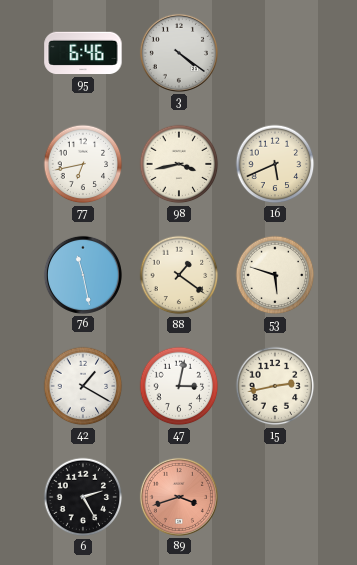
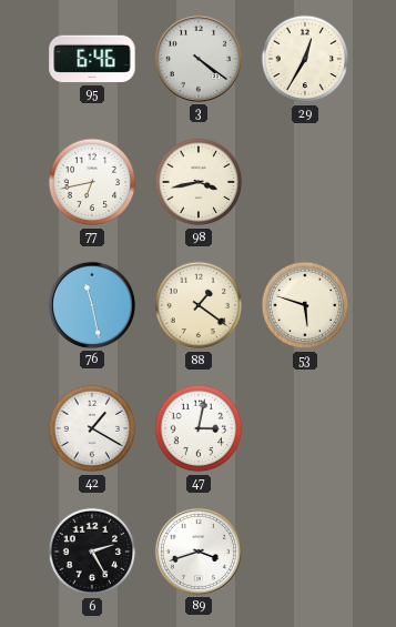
29: none -> 12:35
16: 5:41 -> none
15: 2:43 -> none
89 dial: salmon -> white
